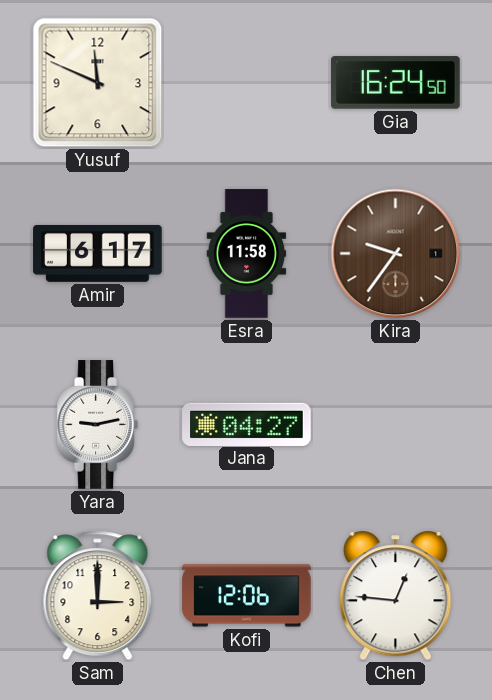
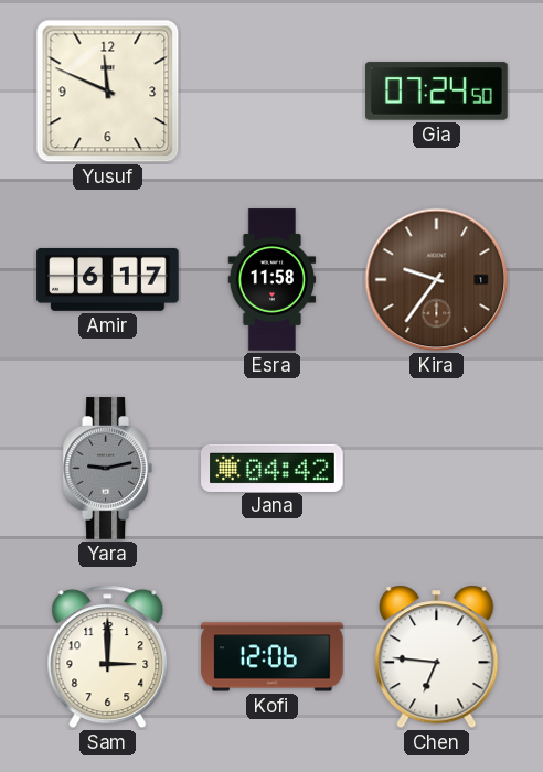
Gia: 16:24 -> 07:24
Yara dial: white -> grey
Jana: 04:27 -> 04:42
Chen: 12:46 -> 6:46
